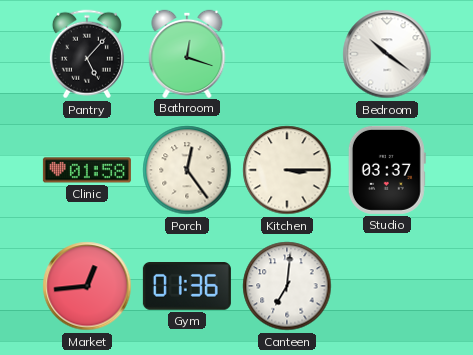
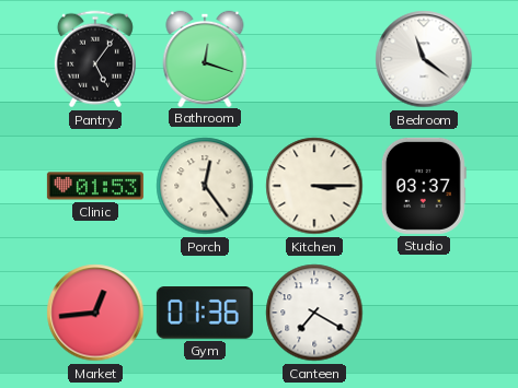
Pantry: 5:07 -> 5:06
Bedroom: 10:21 -> 11:21
Clinic: 01:58 -> 01:53
Canteen: 7:01 -> 7:20
